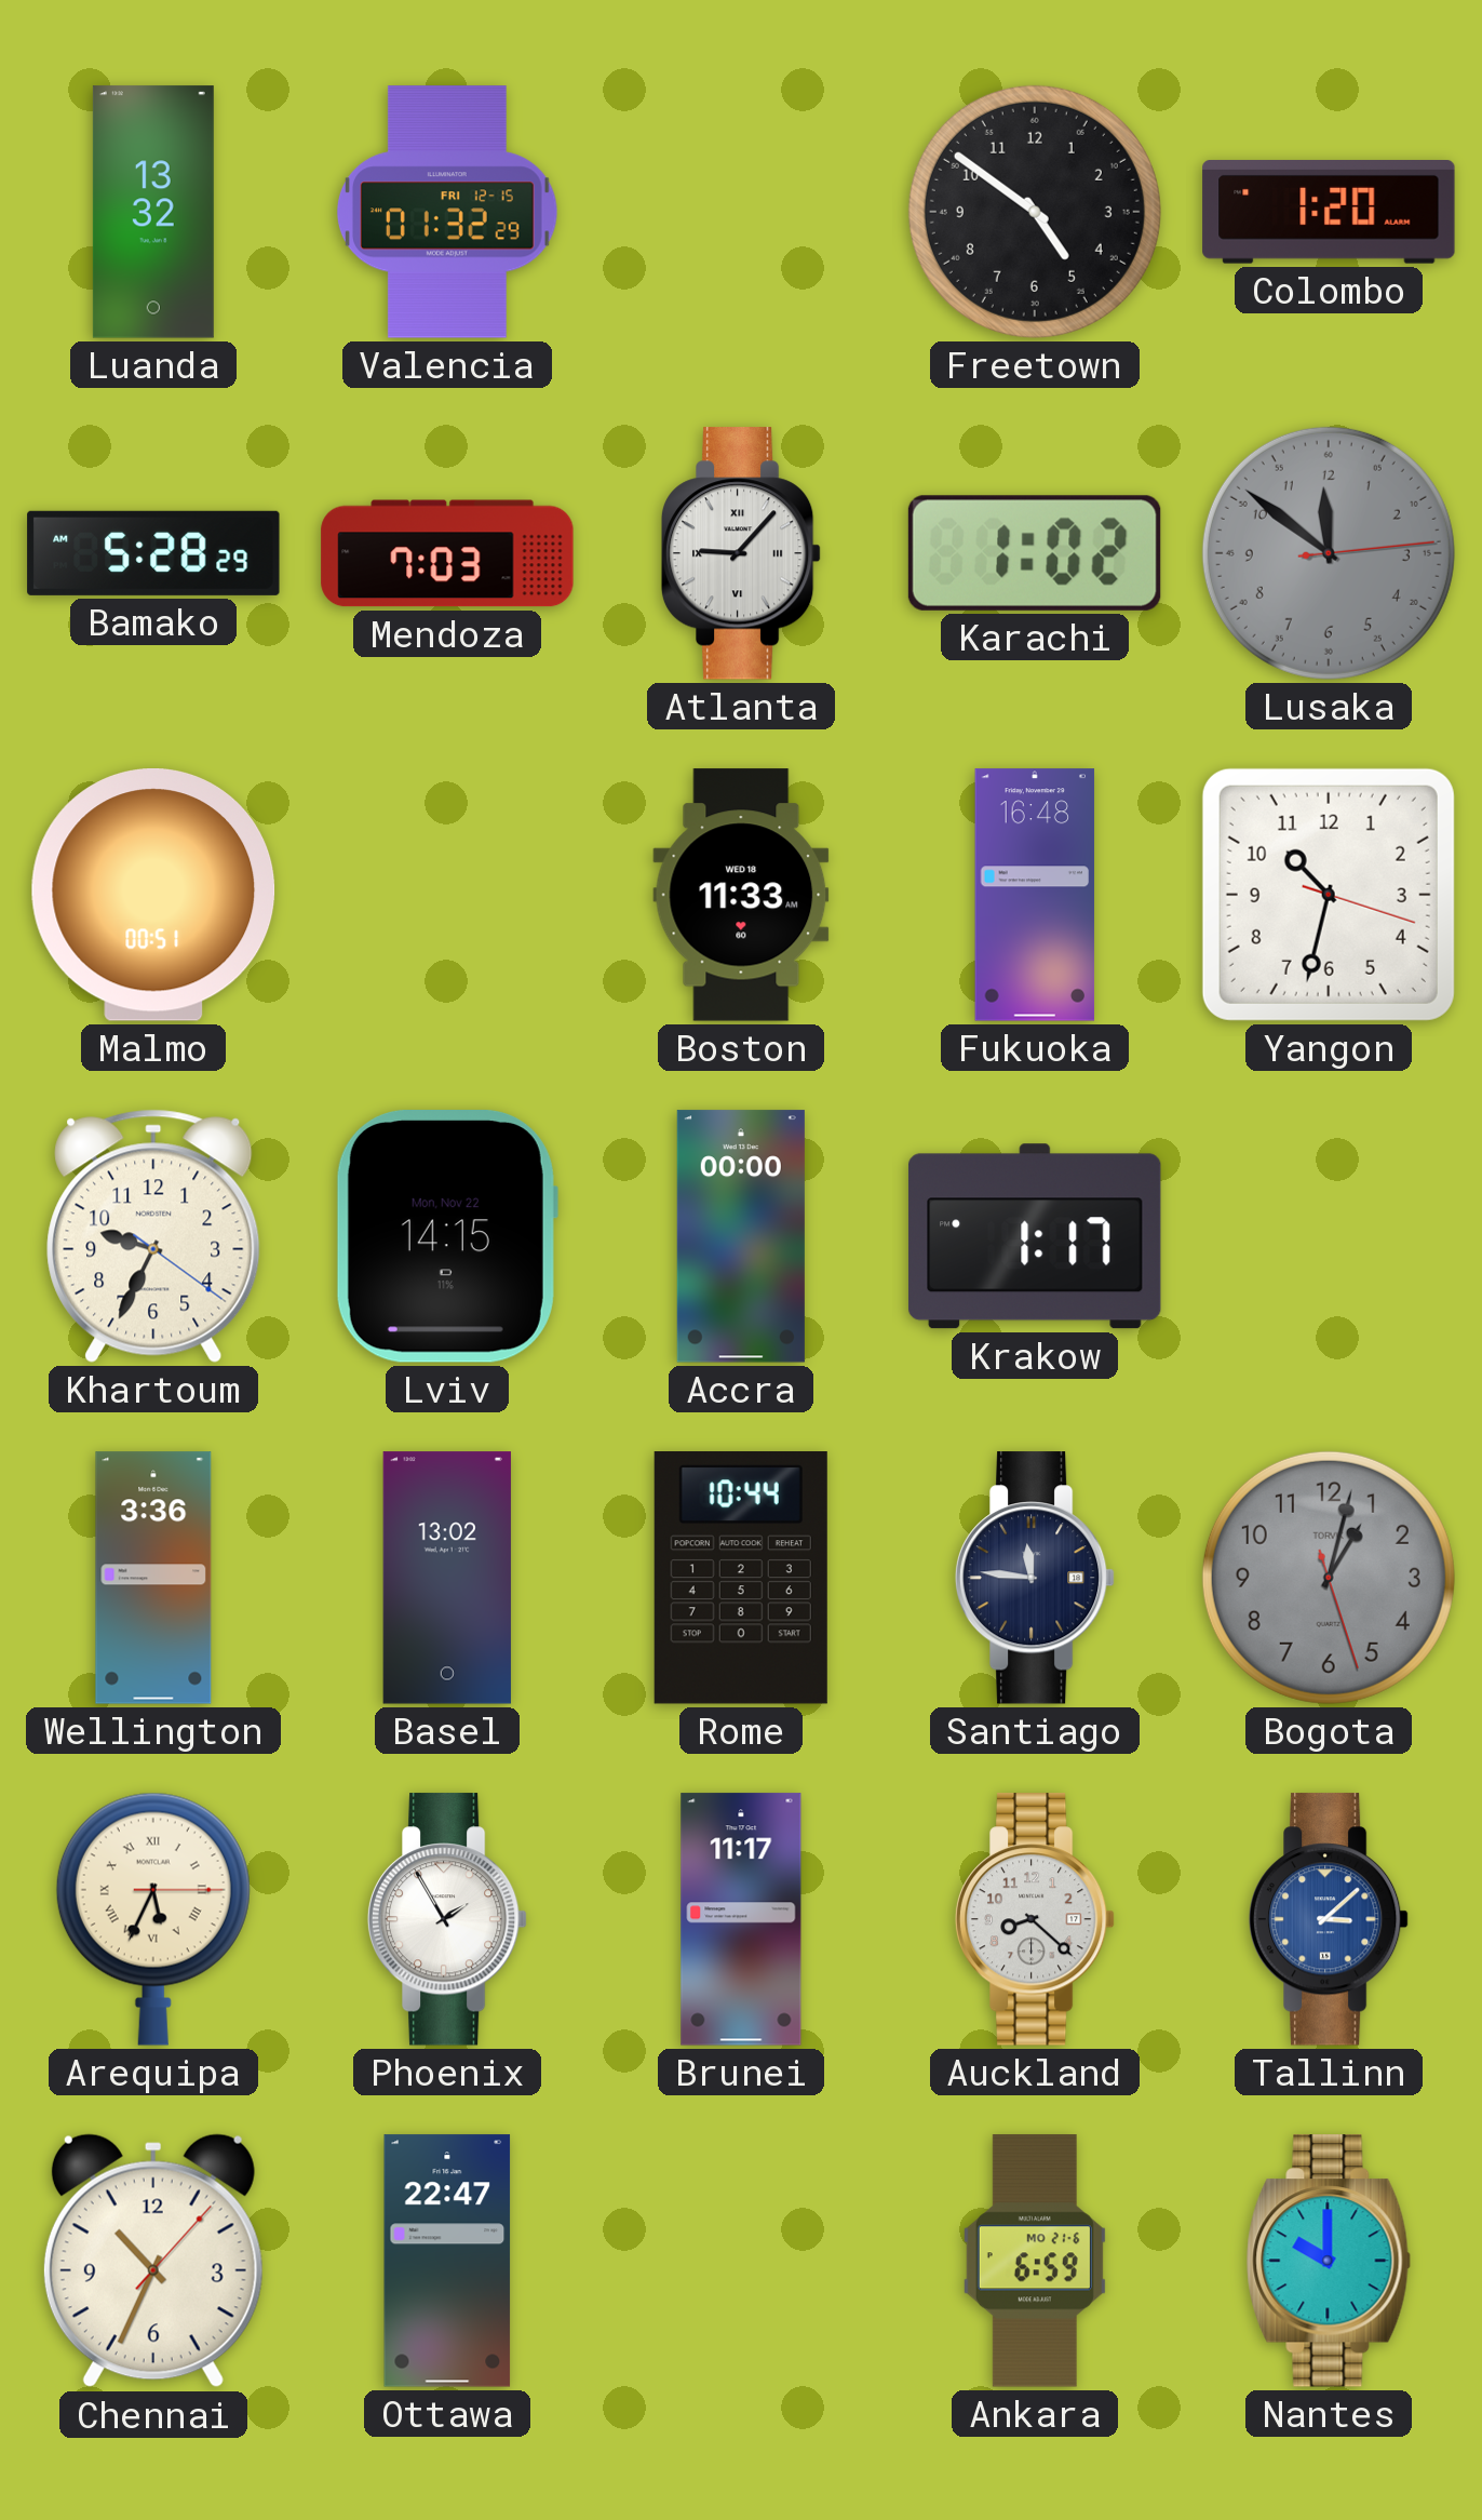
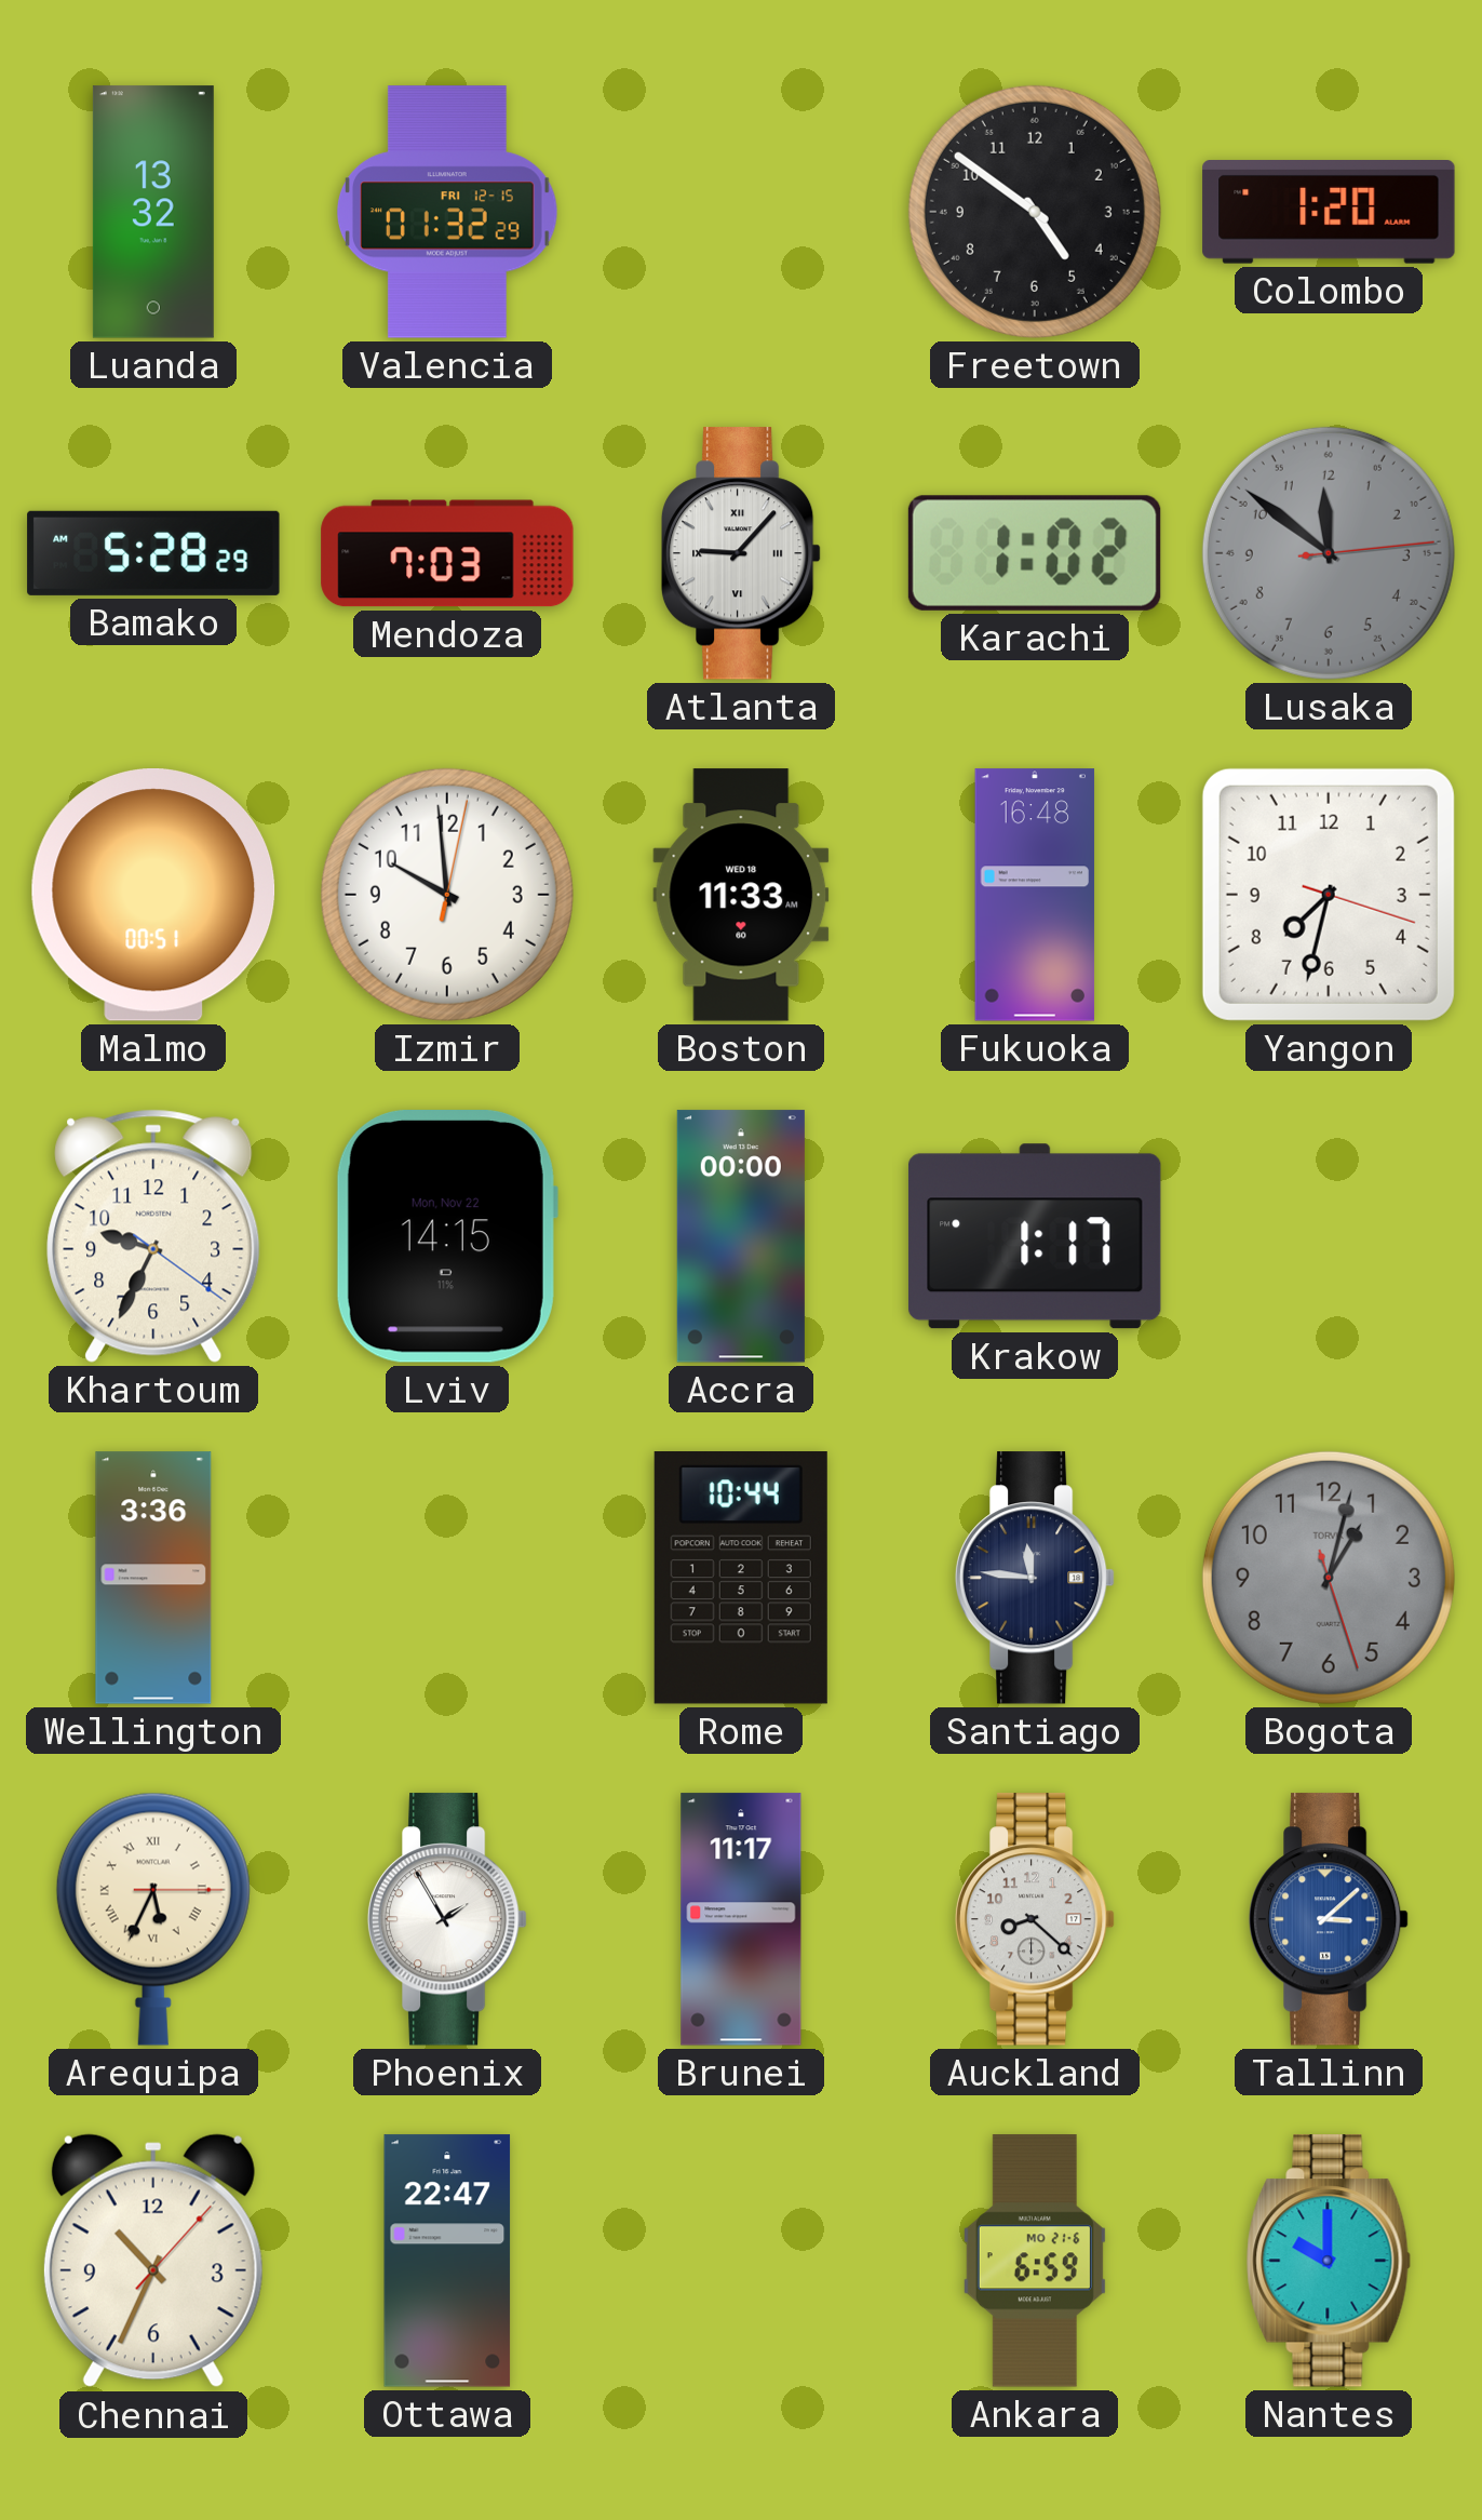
Izmir: none -> 9:59
Yangon: 10:32 -> 7:32
Basel: 13:02 -> none
